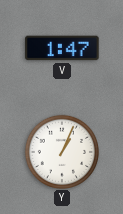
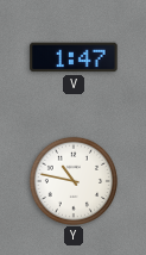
Y: 1:04 -> 10:47
